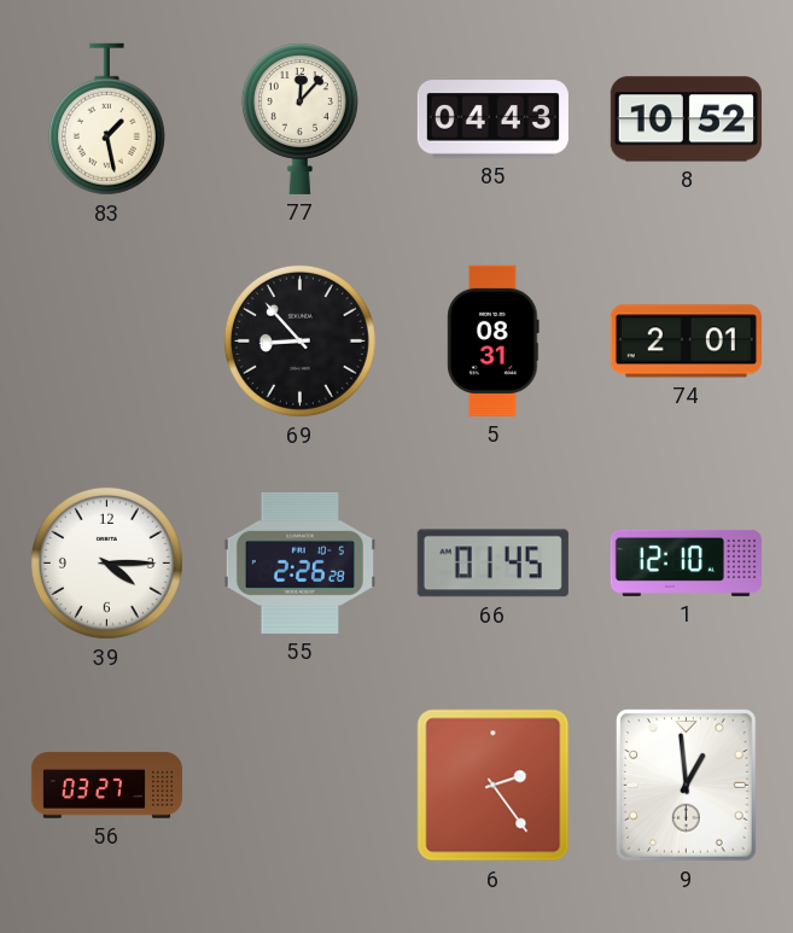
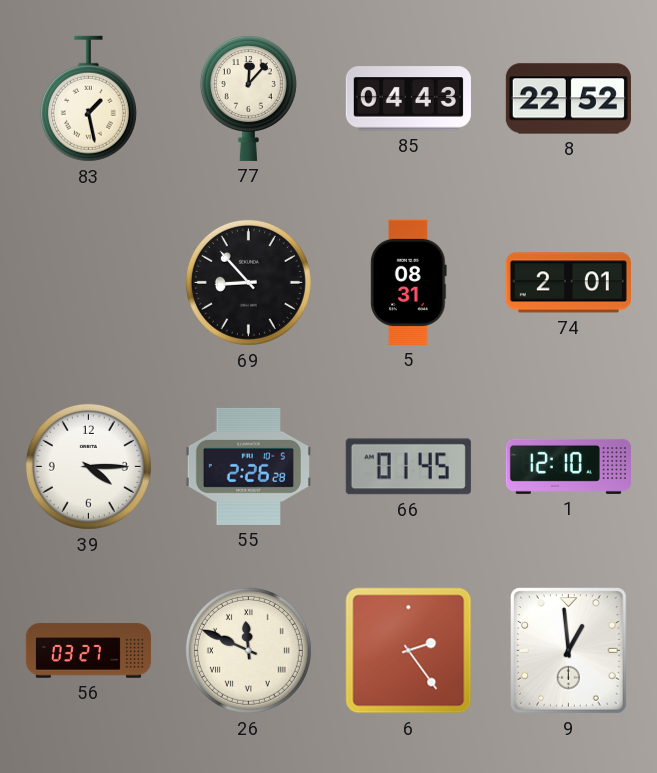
8: 10:52 -> 22:52
26: none -> 11:49
